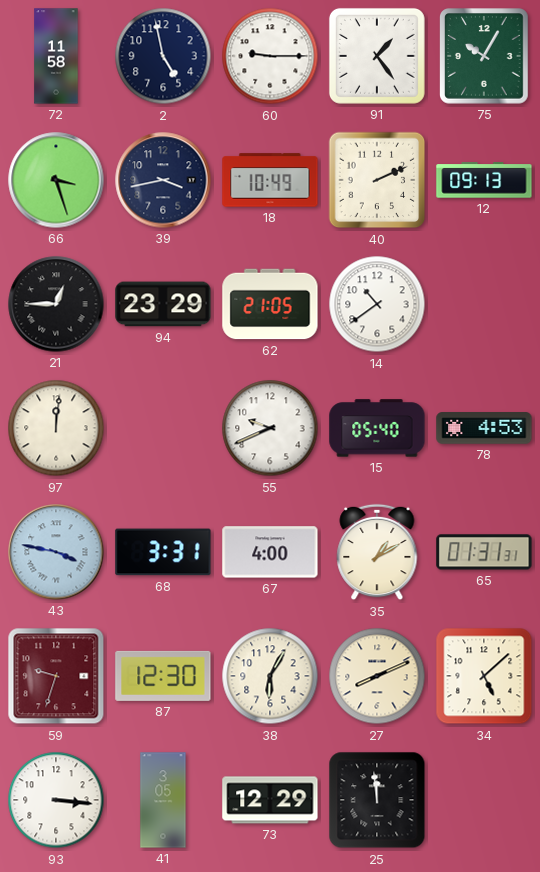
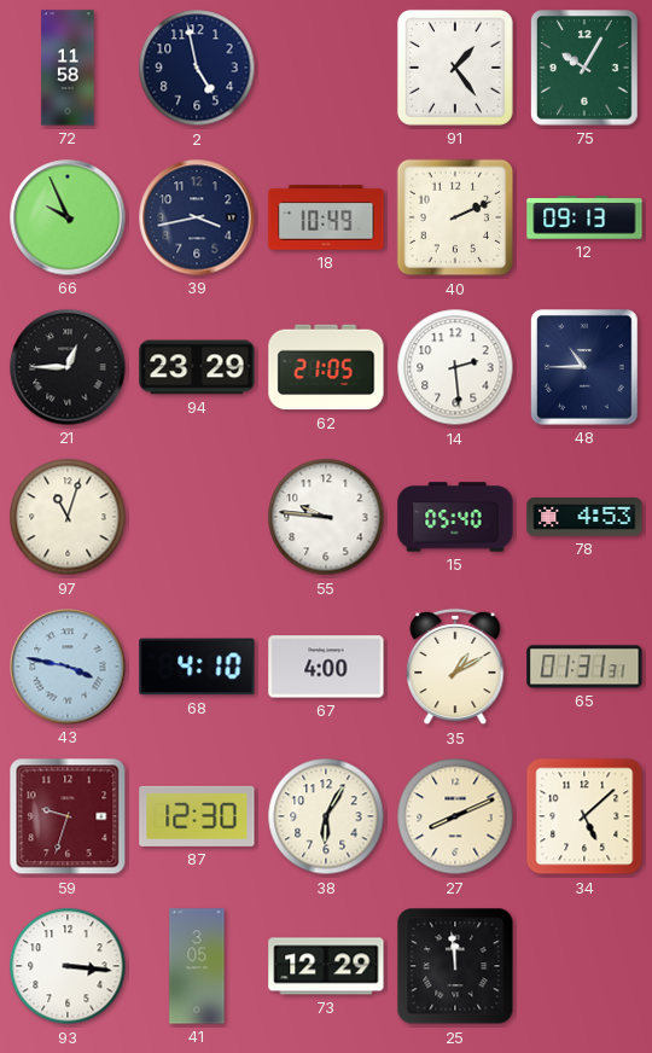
60: 9:15 -> none
66: 3:27 -> 9:56
14: 10:39 -> 2:29
48: none -> 10:45
97: 12:01 -> 11:03
55: 9:41 -> 9:46
68: 3:31 -> 4:10
